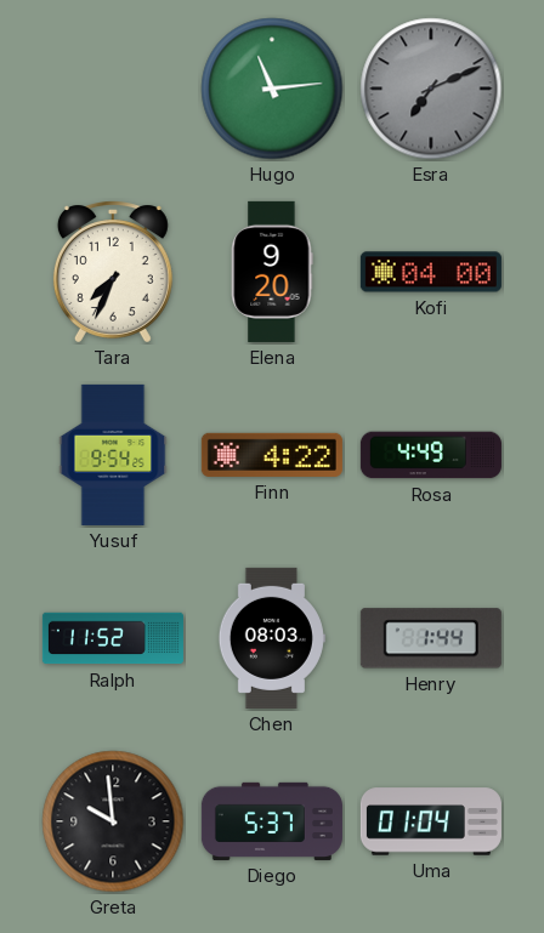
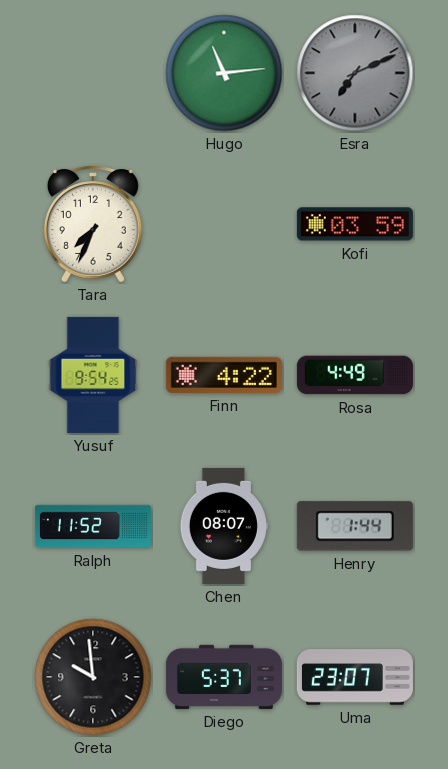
Elena: 9:20 -> none
Kofi: 04:00 -> 03:59
Chen: 08:03 -> 08:07
Uma: 01:04 -> 23:07
